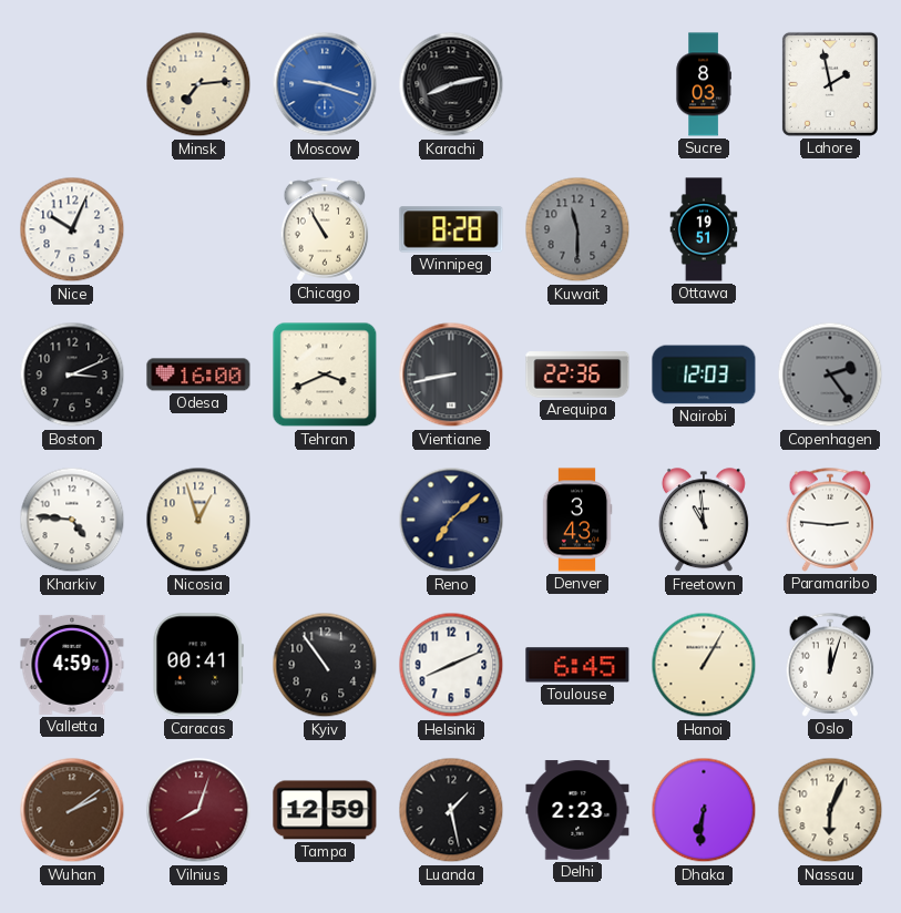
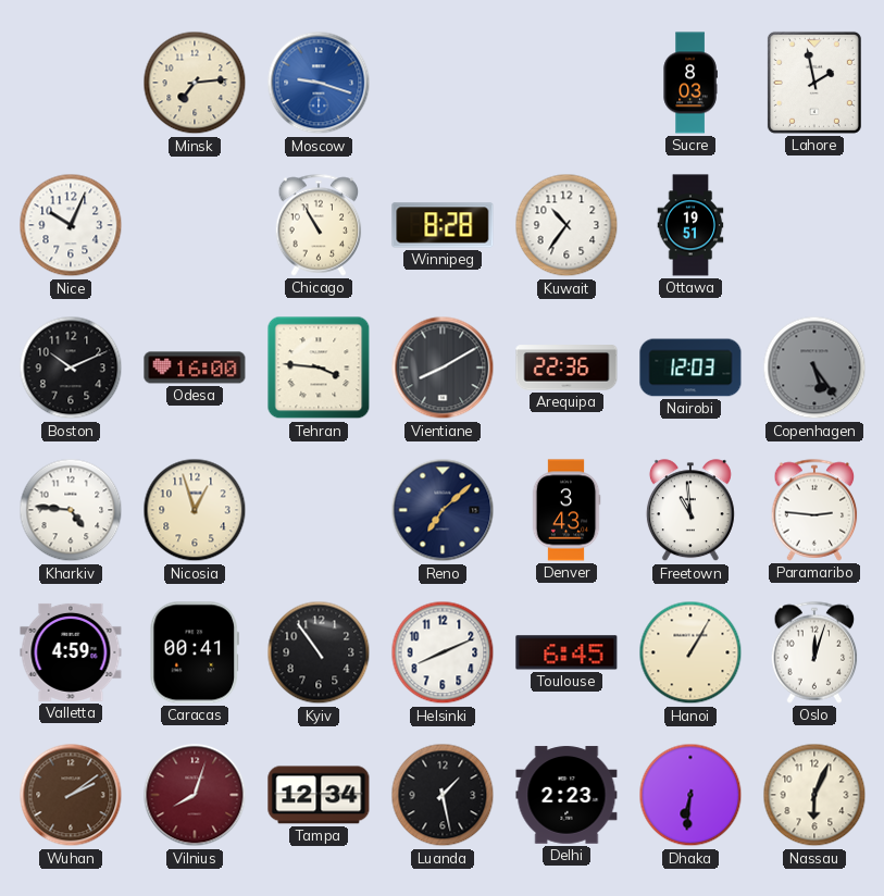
Karachi: 8:13 -> none
Kuwait: 11:30 -> 10:36
Kuwait dial: grey -> white
Boston: 3:11 -> 10:11
Tehran: 3:41 -> 3:46
Vientiane: 8:43 -> 8:10
Copenhagen: 2:24 -> 5:24
Tampa: 12:59 -> 12:34
